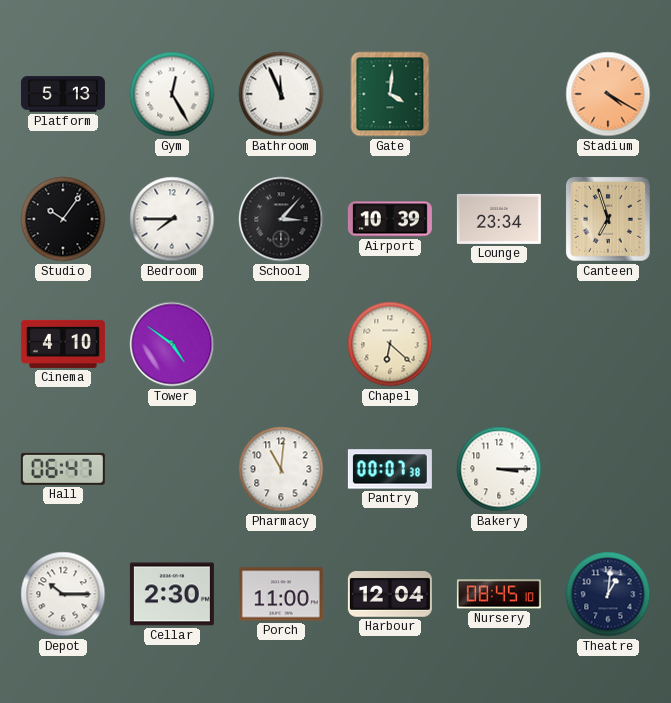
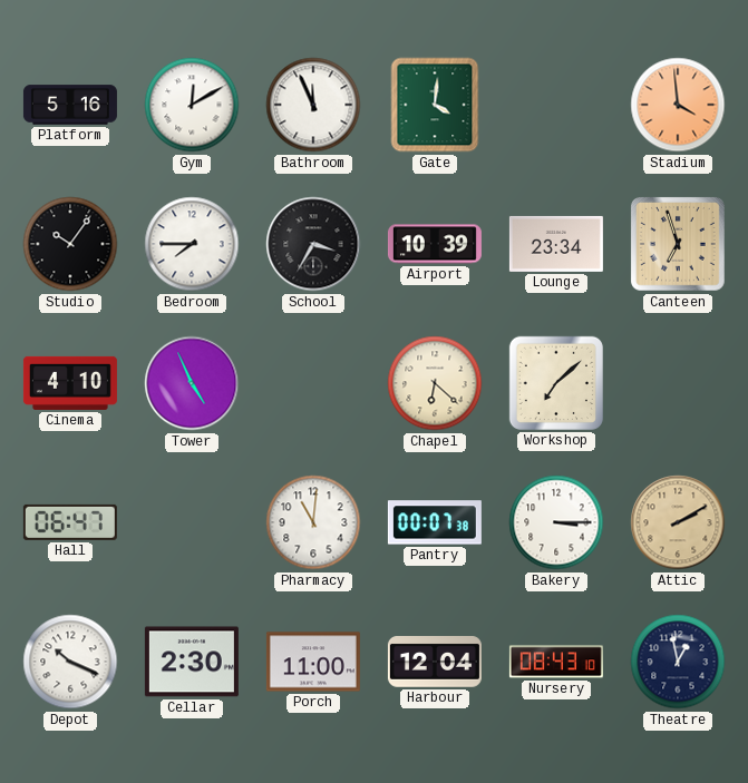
Platform: 5:13 -> 5:16
Gym: 12:25 -> 12:10
Stadium: 4:20 -> 3:59
School: 3:07 -> 3:35
Tower: 4:51 -> 4:56
Workshop: none -> 7:08
Attic: none -> 2:10
Depot: 10:15 -> 10:19
Nursery: 08:45 -> 08:43
Theatre: 1:01 -> 12:58
